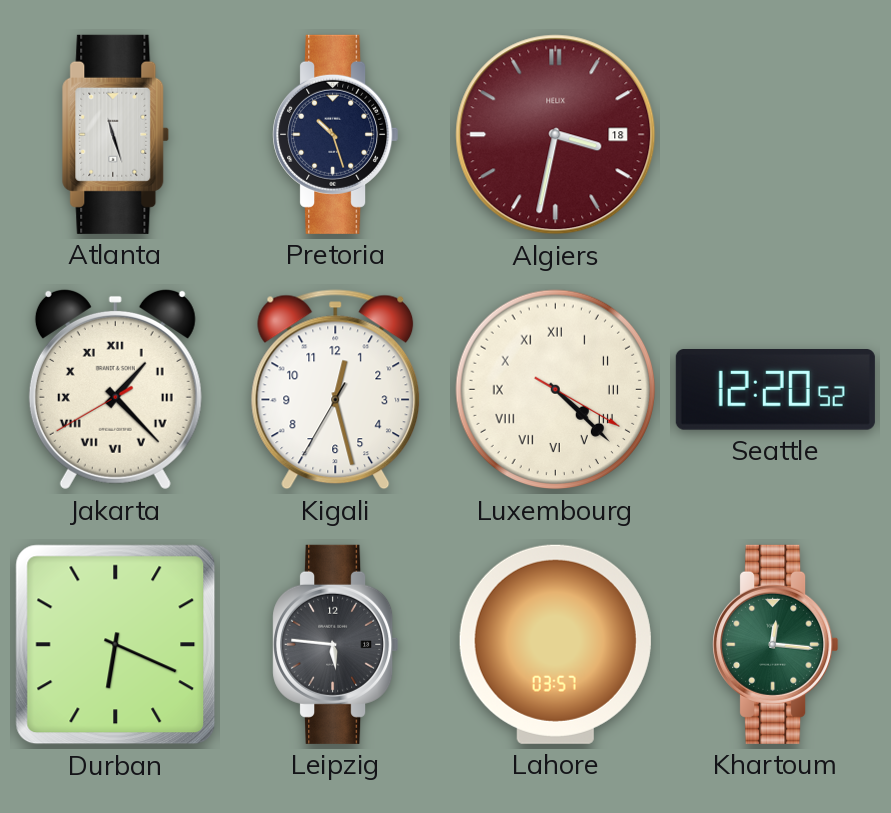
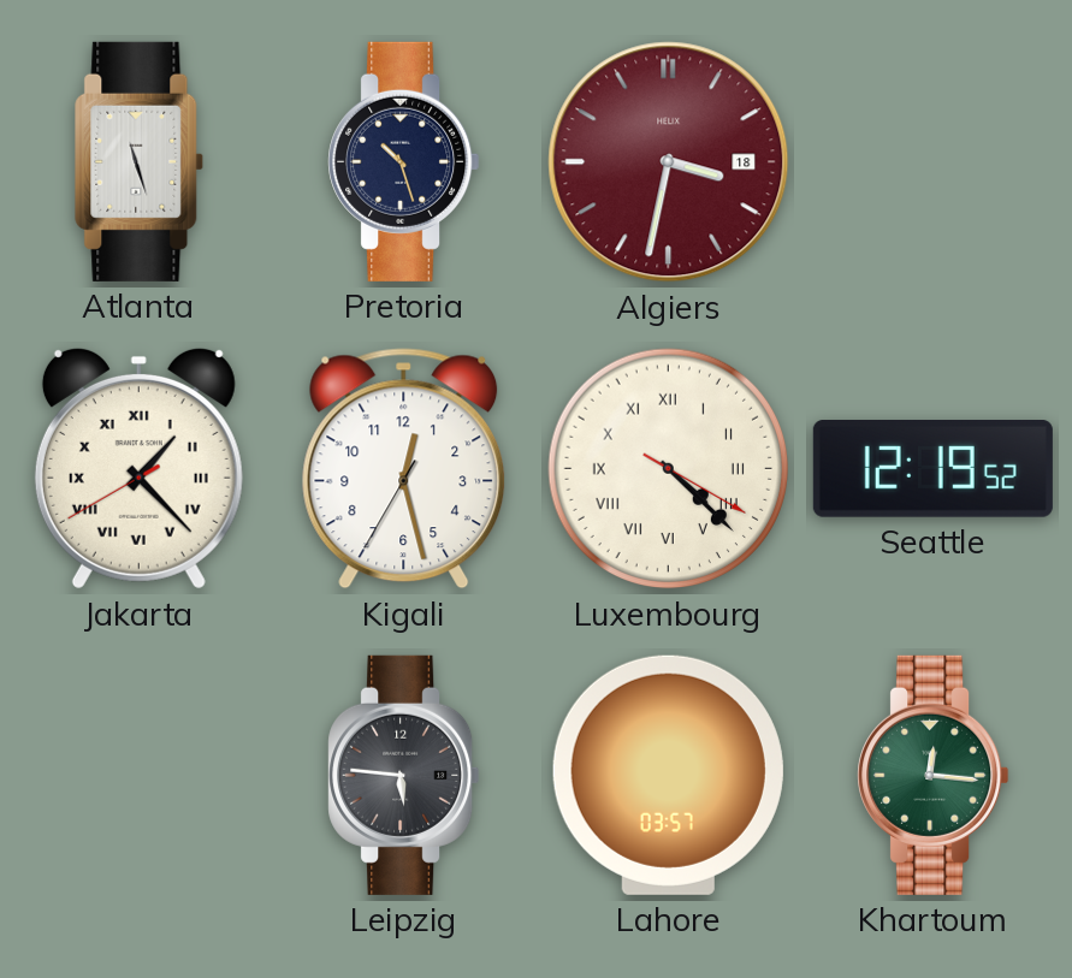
Seattle: 12:20 -> 12:19
Durban: 6:19 -> none
